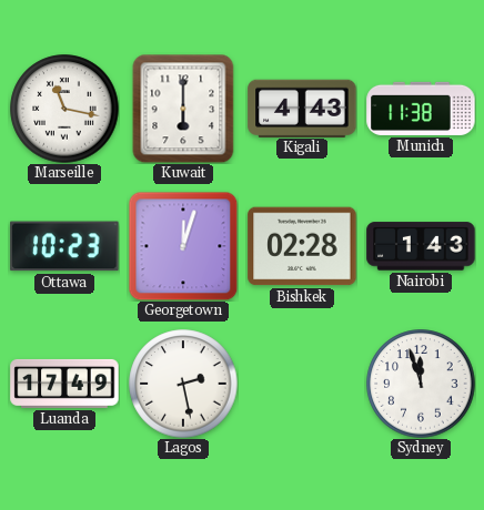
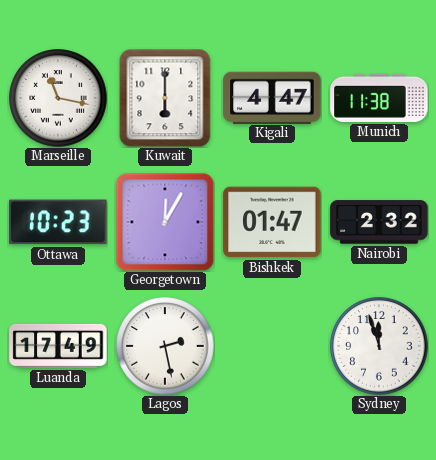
Kigali: 4:43 -> 4:47
Georgetown: 12:03 -> 12:05
Bishkek: 02:28 -> 01:47
Nairobi: 1:43 -> 2:32
